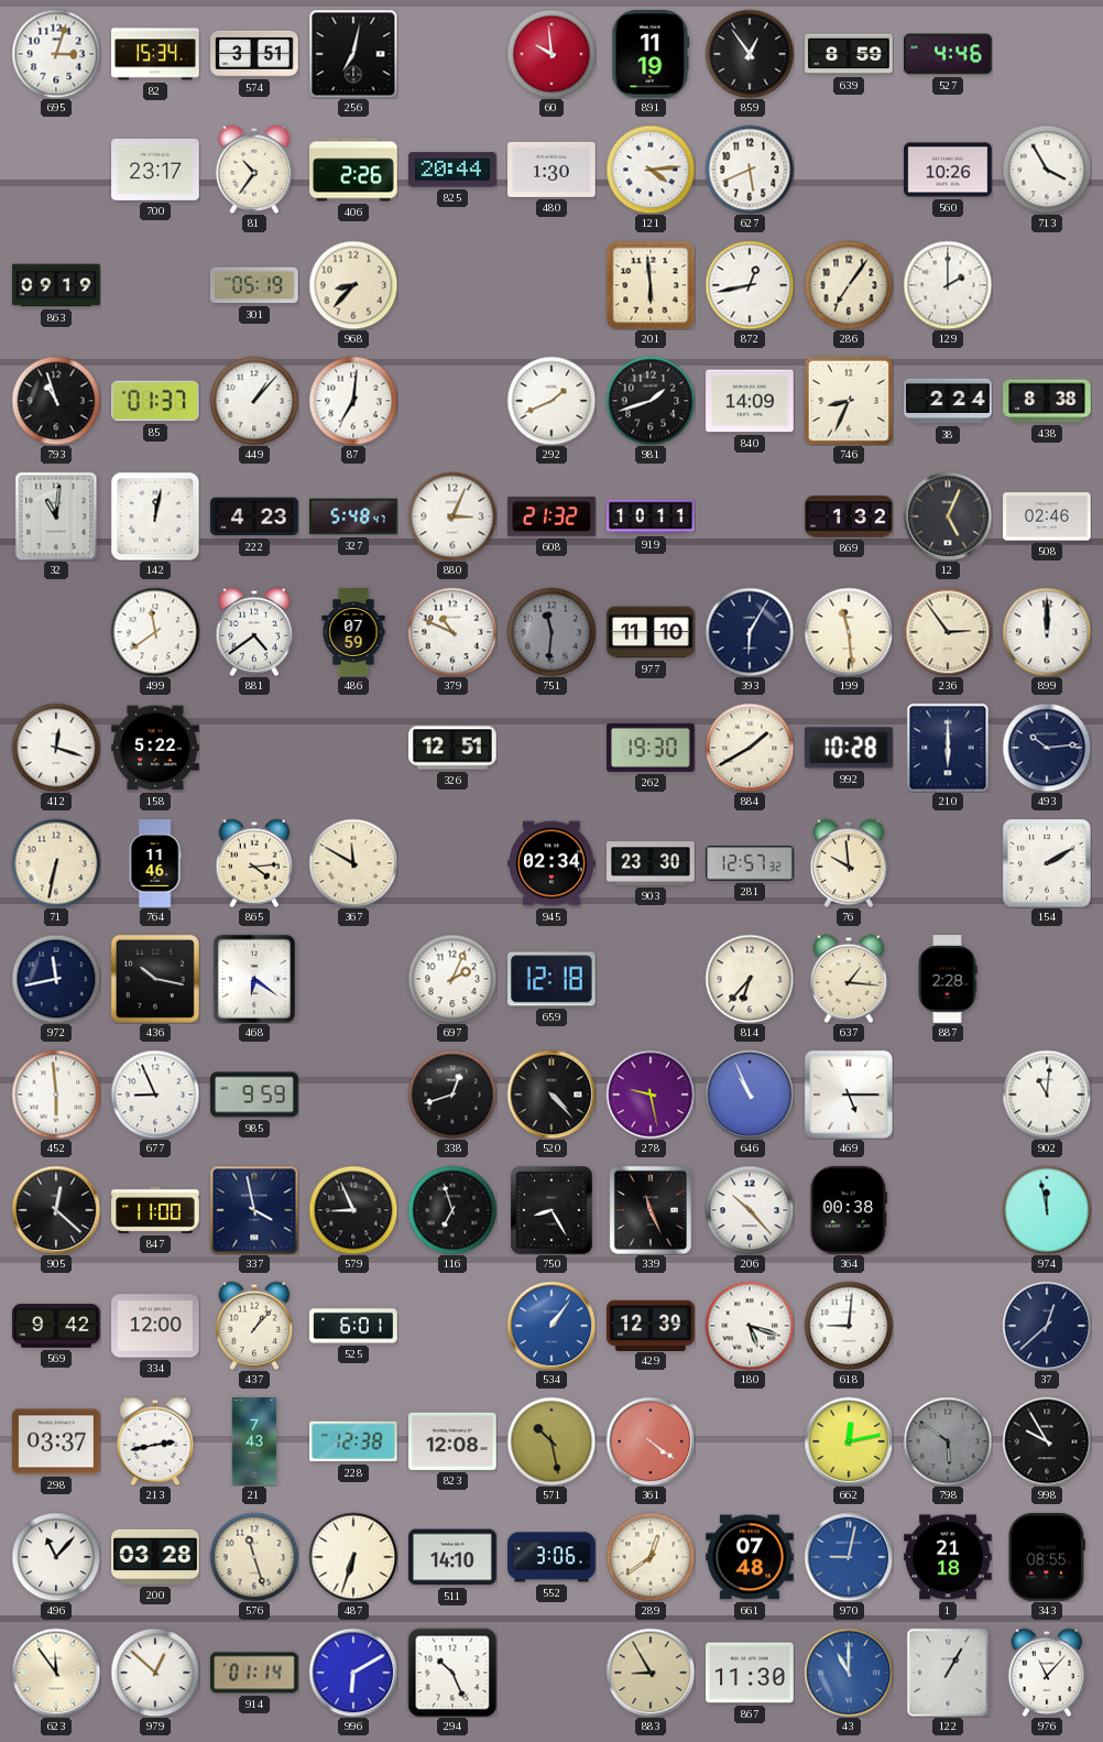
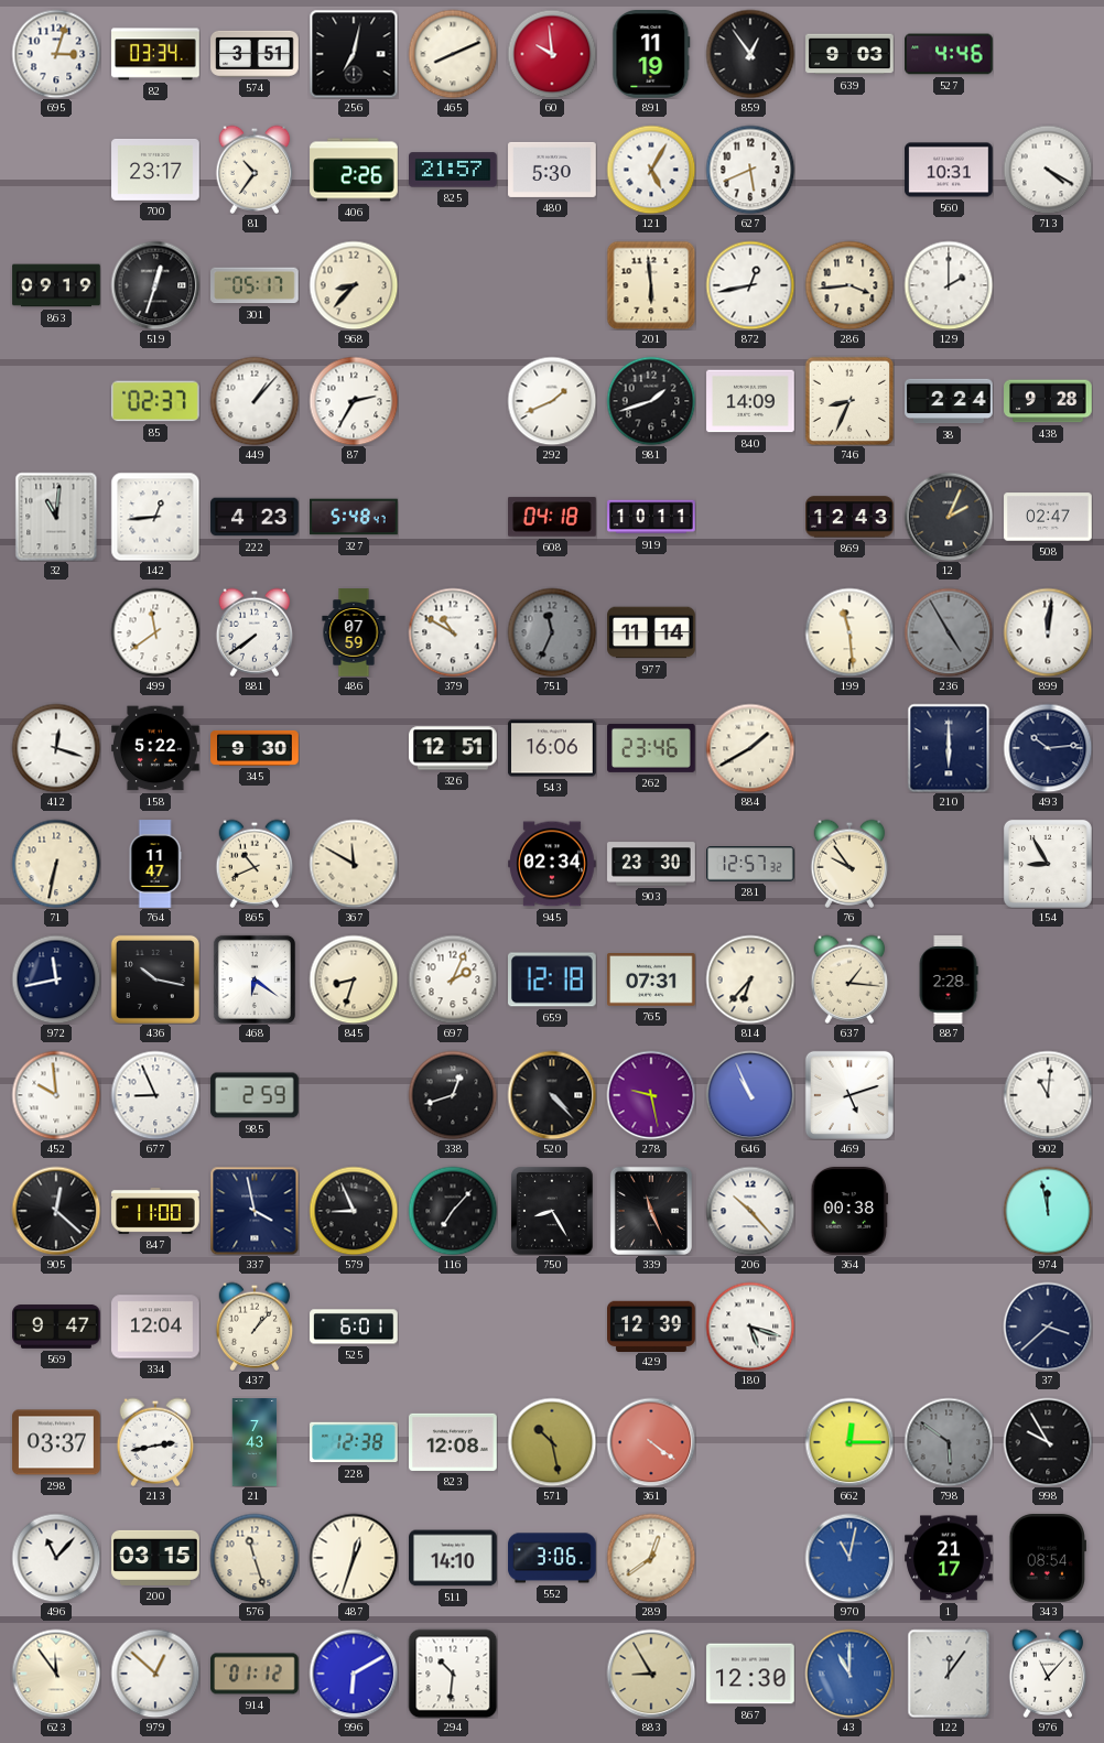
82: 15:34 -> 03:34
465: none -> 8:11
639: 8:59 -> 9:03
825: 20:44 -> 21:57
480: 1:30 -> 5:30
121: 4:14 -> 5:05
560: 10:26 -> 10:31
713: 3:55 -> 4:20
519: none -> 12:33
301: 05:19 -> 05:17
286: 7:06 -> 3:44
793: 10:57 -> none
85: 01:37 -> 02:37
87: 7:01 -> 2:35
438: 8:38 -> 9:28
142: 12:02 -> 12:44
880: 3:04 -> none
608: 21:32 -> 04:18
869: 1:32 -> 12:43
12: 5:04 -> 2:04
508: 02:46 -> 02:47
881: 4:39 -> 7:39
379: 10:49 -> 10:50
751: 11:31 -> 11:34
977: 11:10 -> 11:14
393: 6:05 -> none
236: 2:54 -> 4:55
236 dial: cream -> grey
899: 12:00 -> 12:01
345: none -> 9:30
543: none -> 16:06
262: 19:30 -> 23:46
992: 10:28 -> none
764: 11:46 -> 11:47
865: 4:14 -> 10:41
76: 9:59 -> 9:54
154: 2:10 -> 8:55
845: none -> 8:33
765: none -> 07:31
452: 5:59 -> 9:59
985: 9:59 -> 2:59
469: 5:15 -> 5:12
116: 6:57 -> 7:07
569: 9:42 -> 9:47
334: 12:00 -> 12:04
534: 1:06 -> none
618: 9:01 -> none
37: 12:38 -> 3:38
662: 12:13 -> 12:15
200: 03:28 -> 03:15
487: 6:33 -> 12:33
661: 07:48 -> none
970: 9:02 -> 11:02
1: 21:18 -> 21:17
343: 08:55 -> 08:54
914: 01:14 -> 01:12
294: 10:26 -> 10:31
867: 11:30 -> 12:30
122: 1:05 -> 12:06
